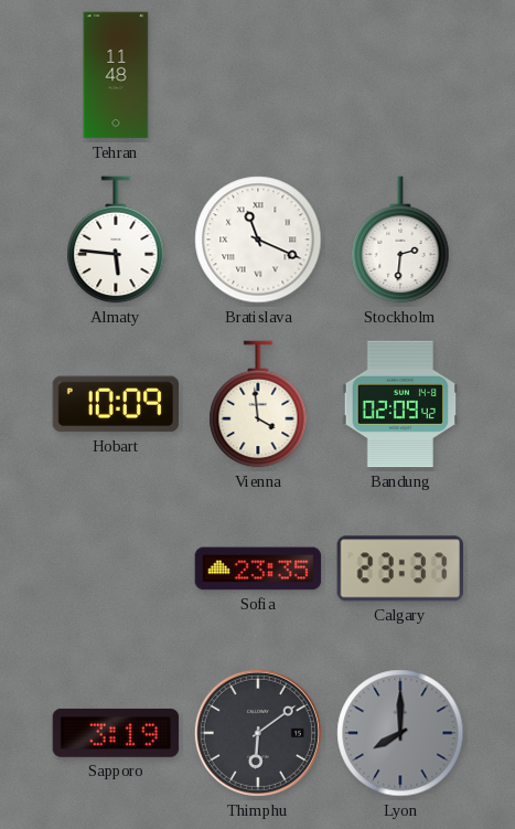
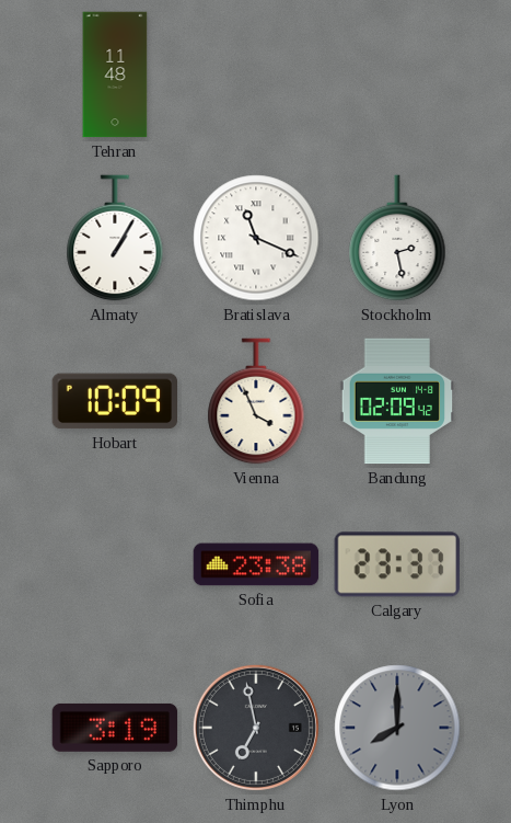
Almaty: 5:46 -> 1:05
Stockholm: 2:31 -> 2:28
Vienna: 3:59 -> 3:56
Sofia: 23:35 -> 23:38
Thimphu: 6:09 -> 6:58
